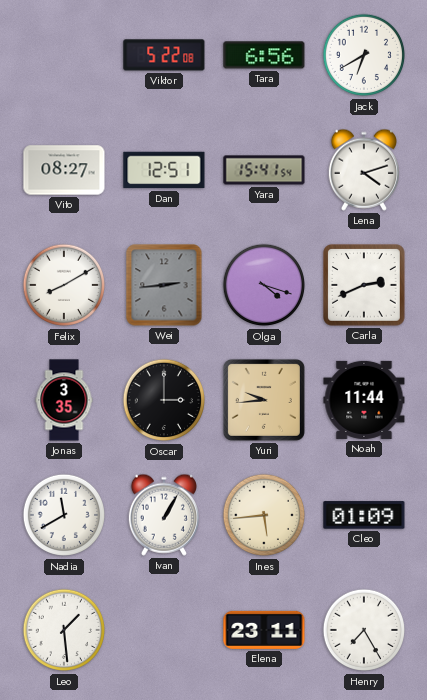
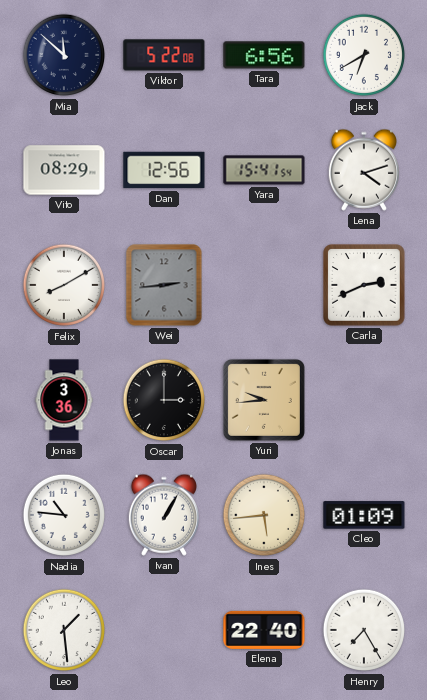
Mia: none -> 11:52
Vito: 08:27 -> 08:29
Dan: 12:51 -> 12:56
Olga: 4:18 -> none
Jonas: 3:35 -> 3:36
Noah: 11:44 -> none
Nadia: 11:40 -> 10:46
Elena: 23:11 -> 22:40
